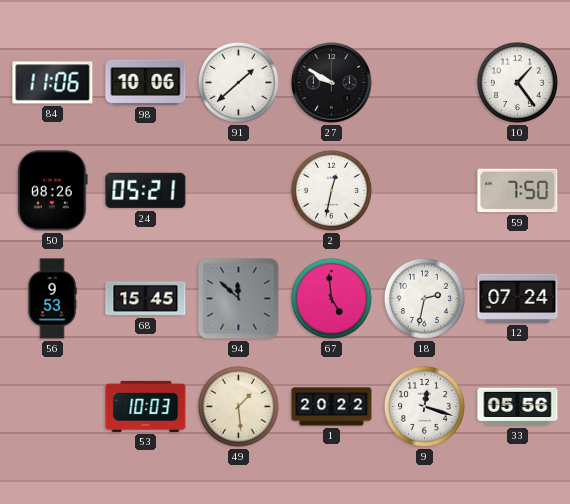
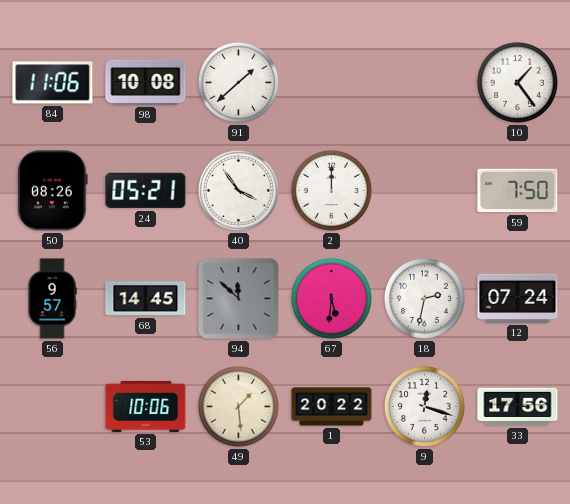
98: 10:06 -> 10:08
27: 9:50 -> none
40: none -> 3:54
2: 12:32 -> 12:00
56: 9:53 -> 9:57
68: 15:45 -> 14:45
67: 4:59 -> 5:31
53: 10:03 -> 10:06
33: 05:56 -> 17:56
